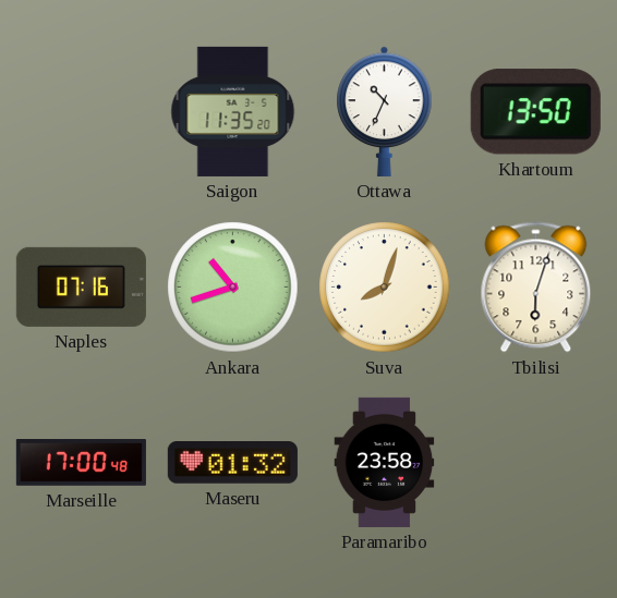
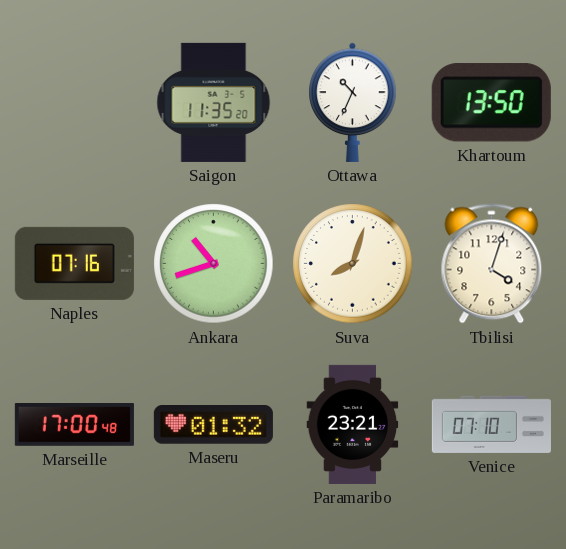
Tbilisi: 6:03 -> 4:03
Paramaribo: 23:58 -> 23:21
Venice: none -> 07:10
